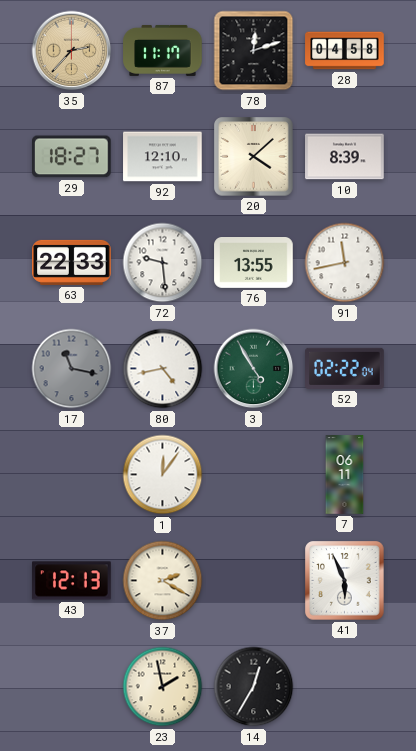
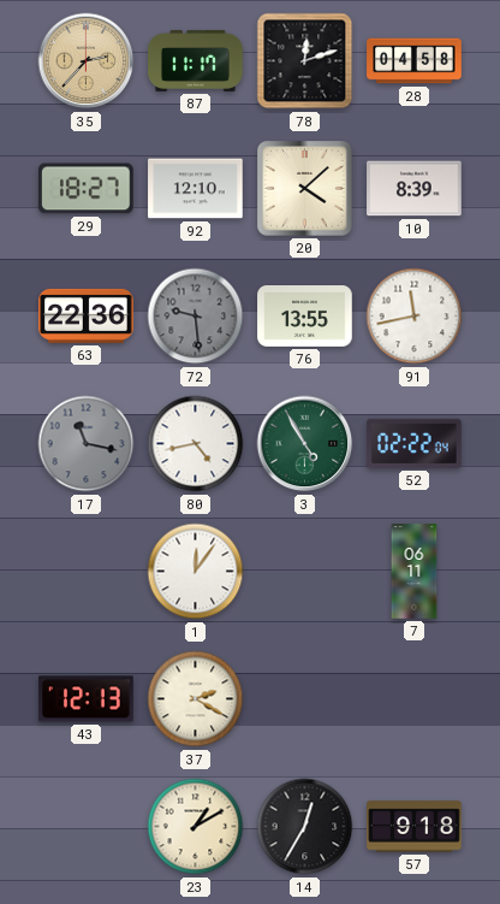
63: 22:33 -> 22:36
72 dial: white -> grey
41: 5:56 -> none
23: 1:58 -> 1:10
57: none -> 9:18
